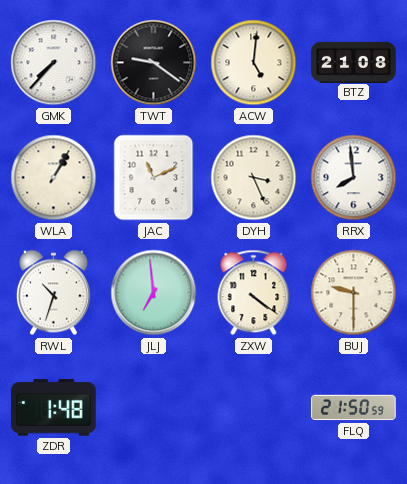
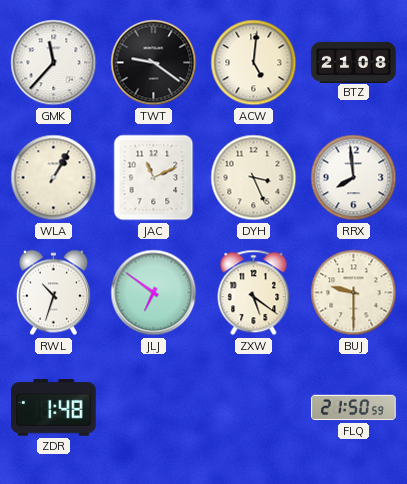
GMK: 7:37 -> 11:37
JLJ: 6:59 -> 6:51
ZXW: 4:21 -> 5:21
